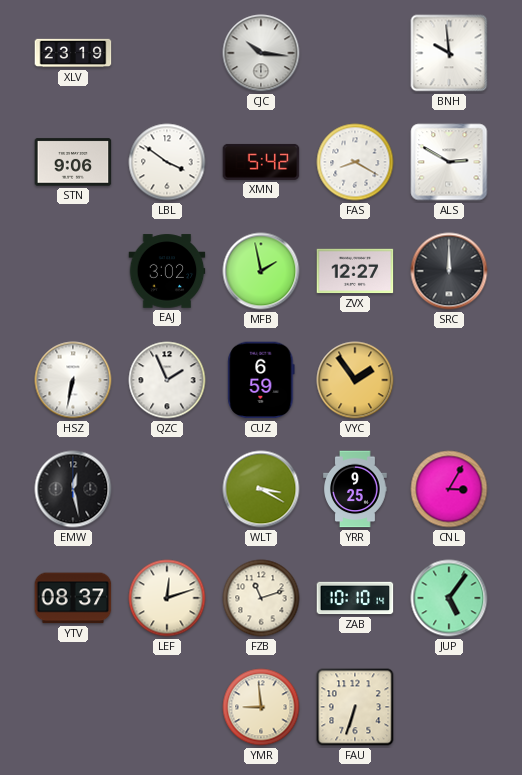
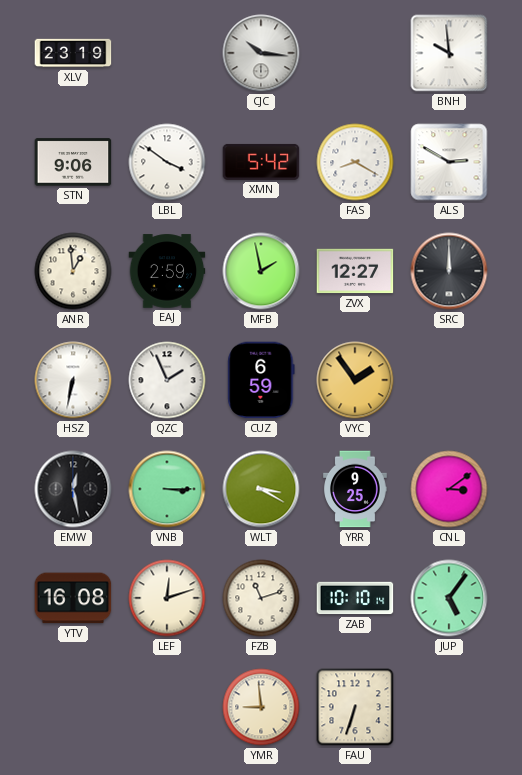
ANR: none -> 12:59
EAJ: 3:02 -> 2:59
VNB: none -> 3:15
CNL: 3:05 -> 3:09
YTV: 08:37 -> 16:08
